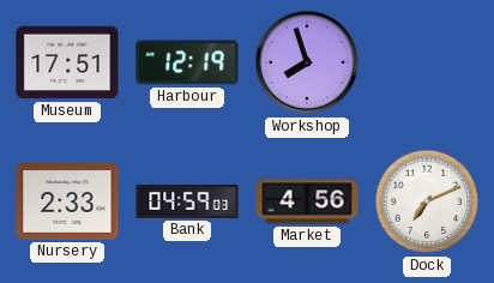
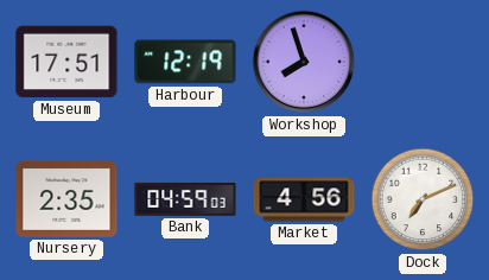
Nursery: 2:33 -> 2:35
